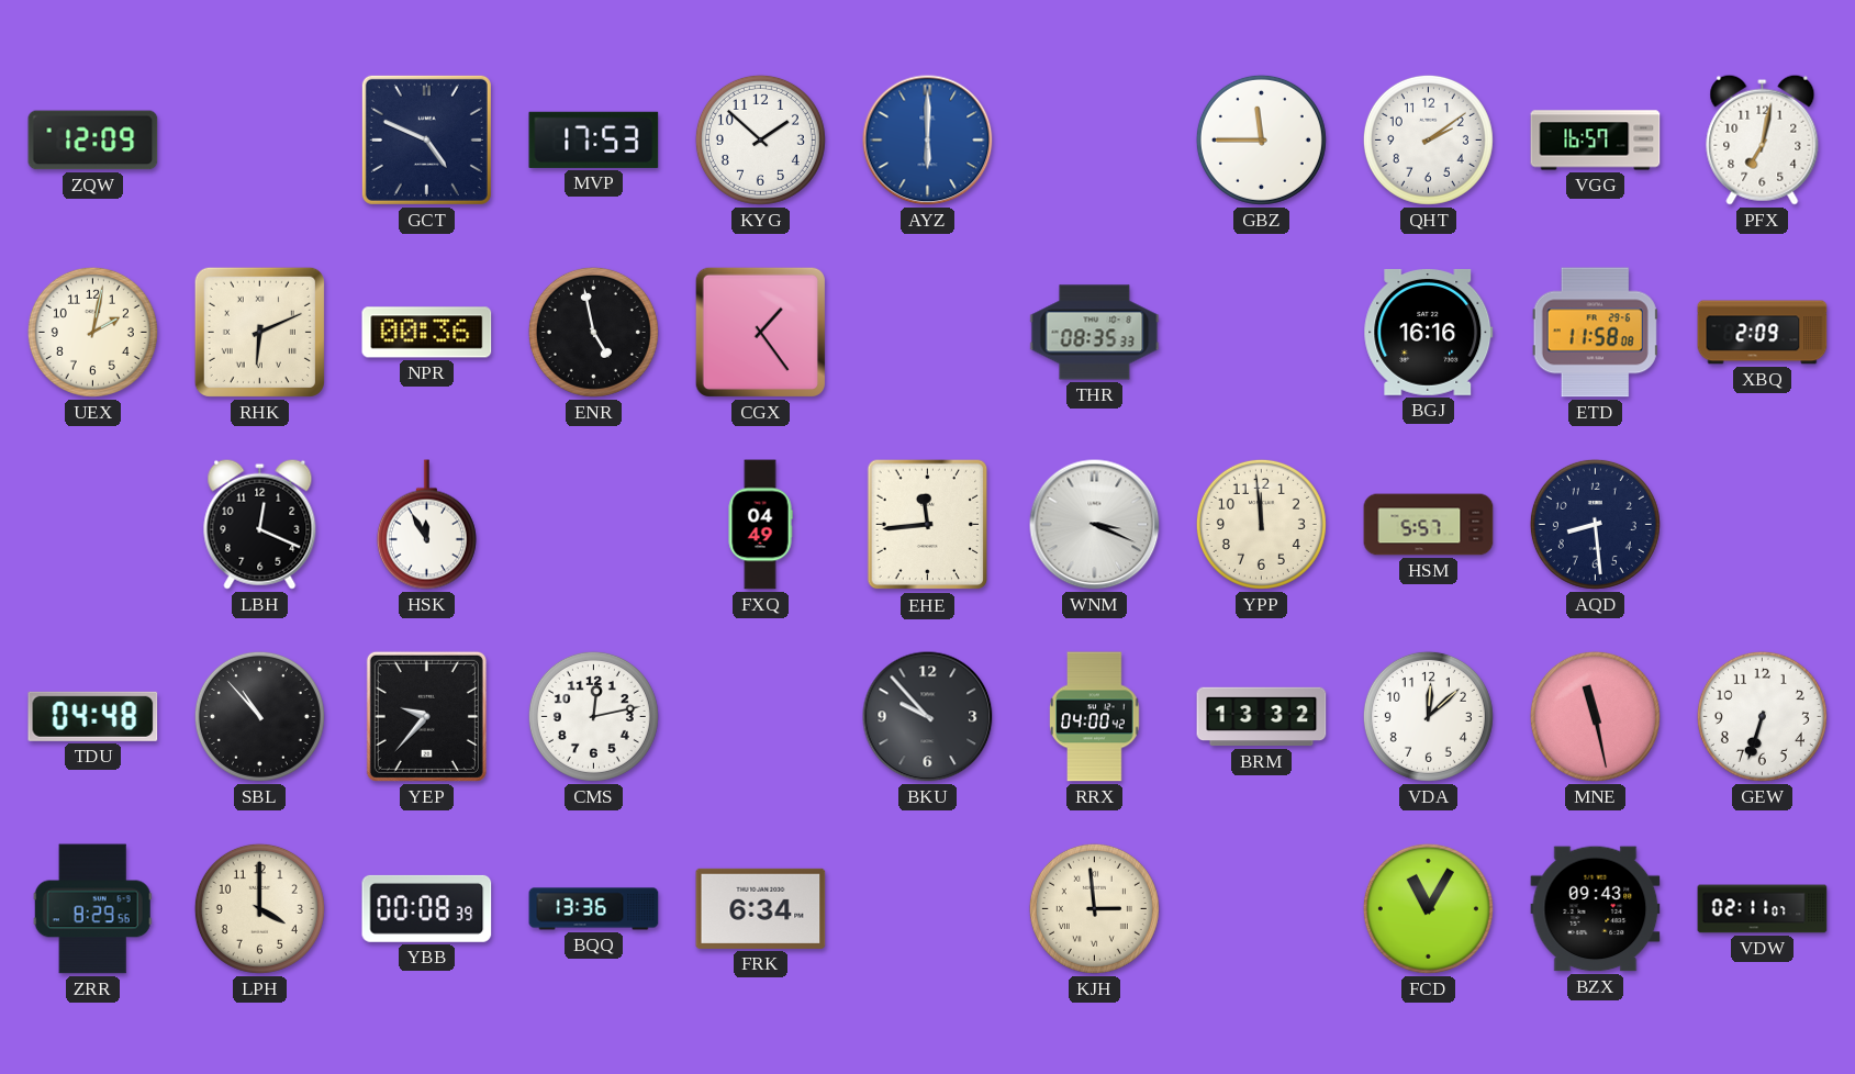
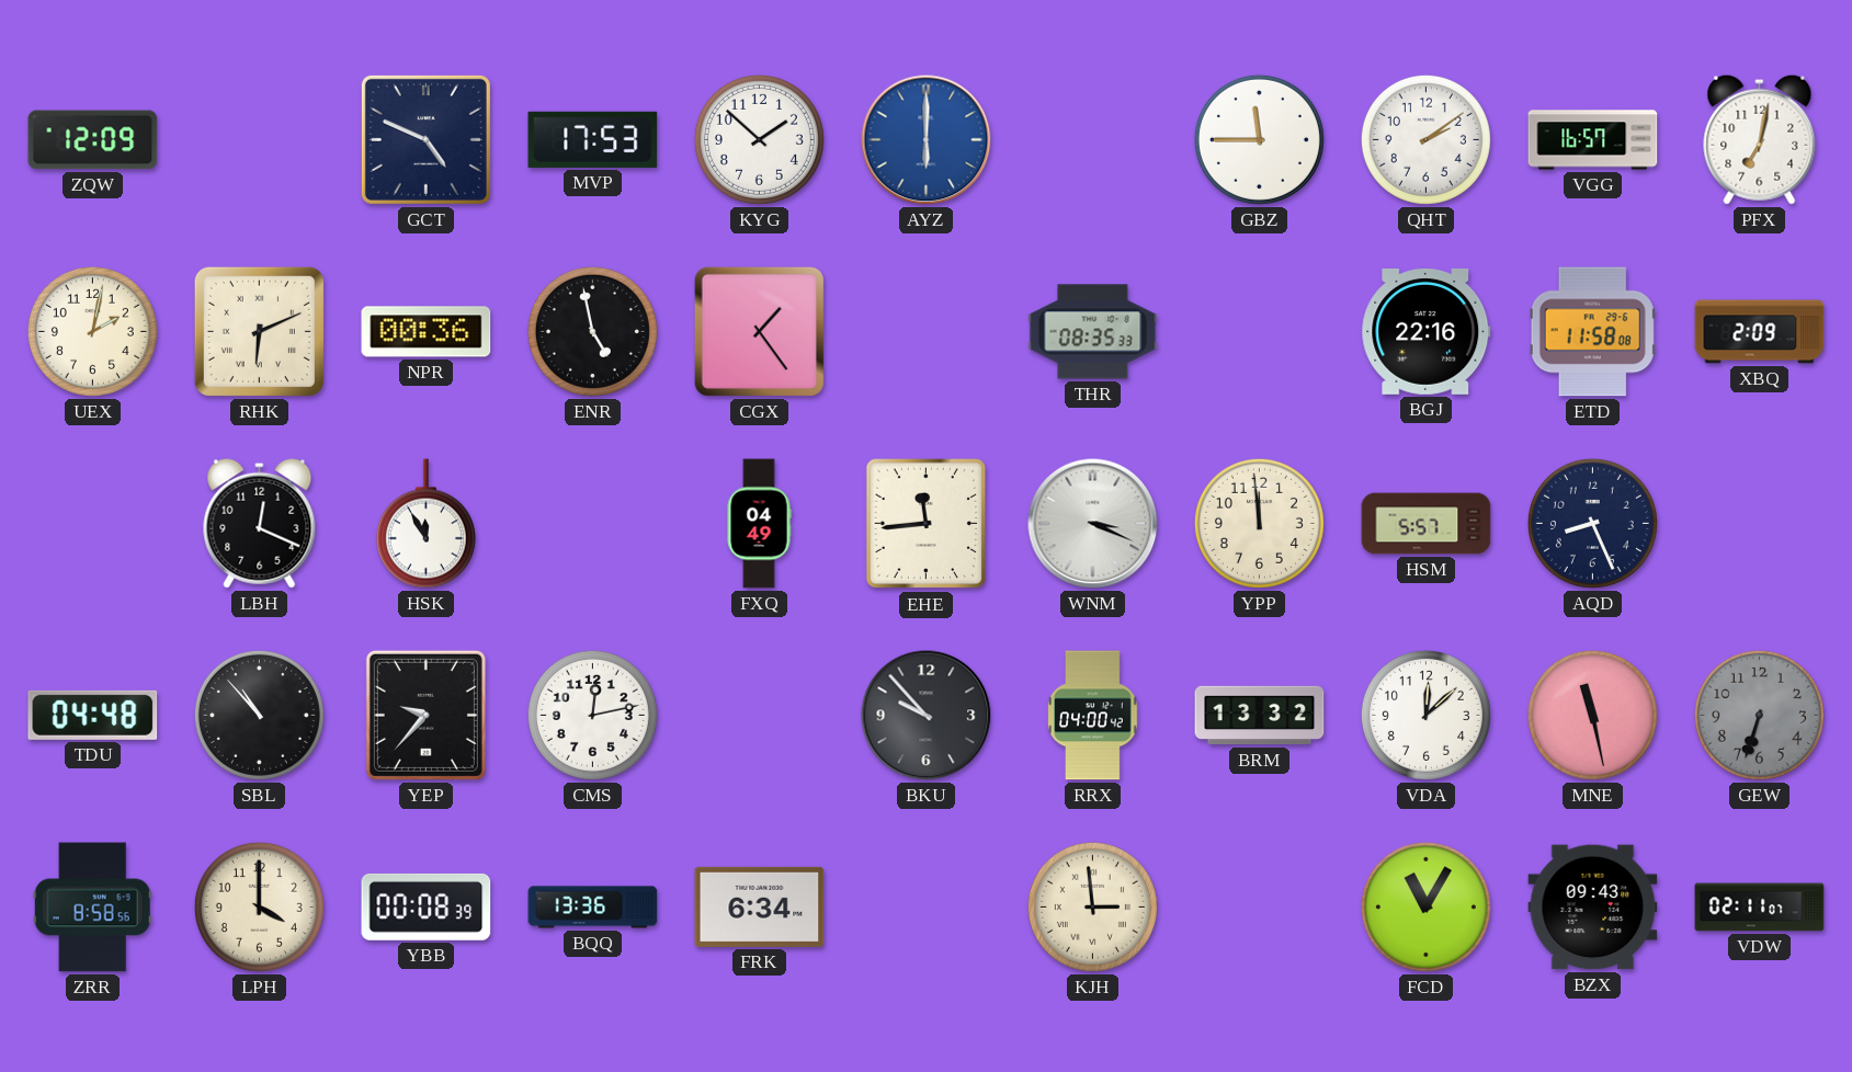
BGJ: 16:16 -> 22:16
AQD: 8:29 -> 8:26
GEW dial: white -> grey
ZRR: 8:29 -> 8:58
